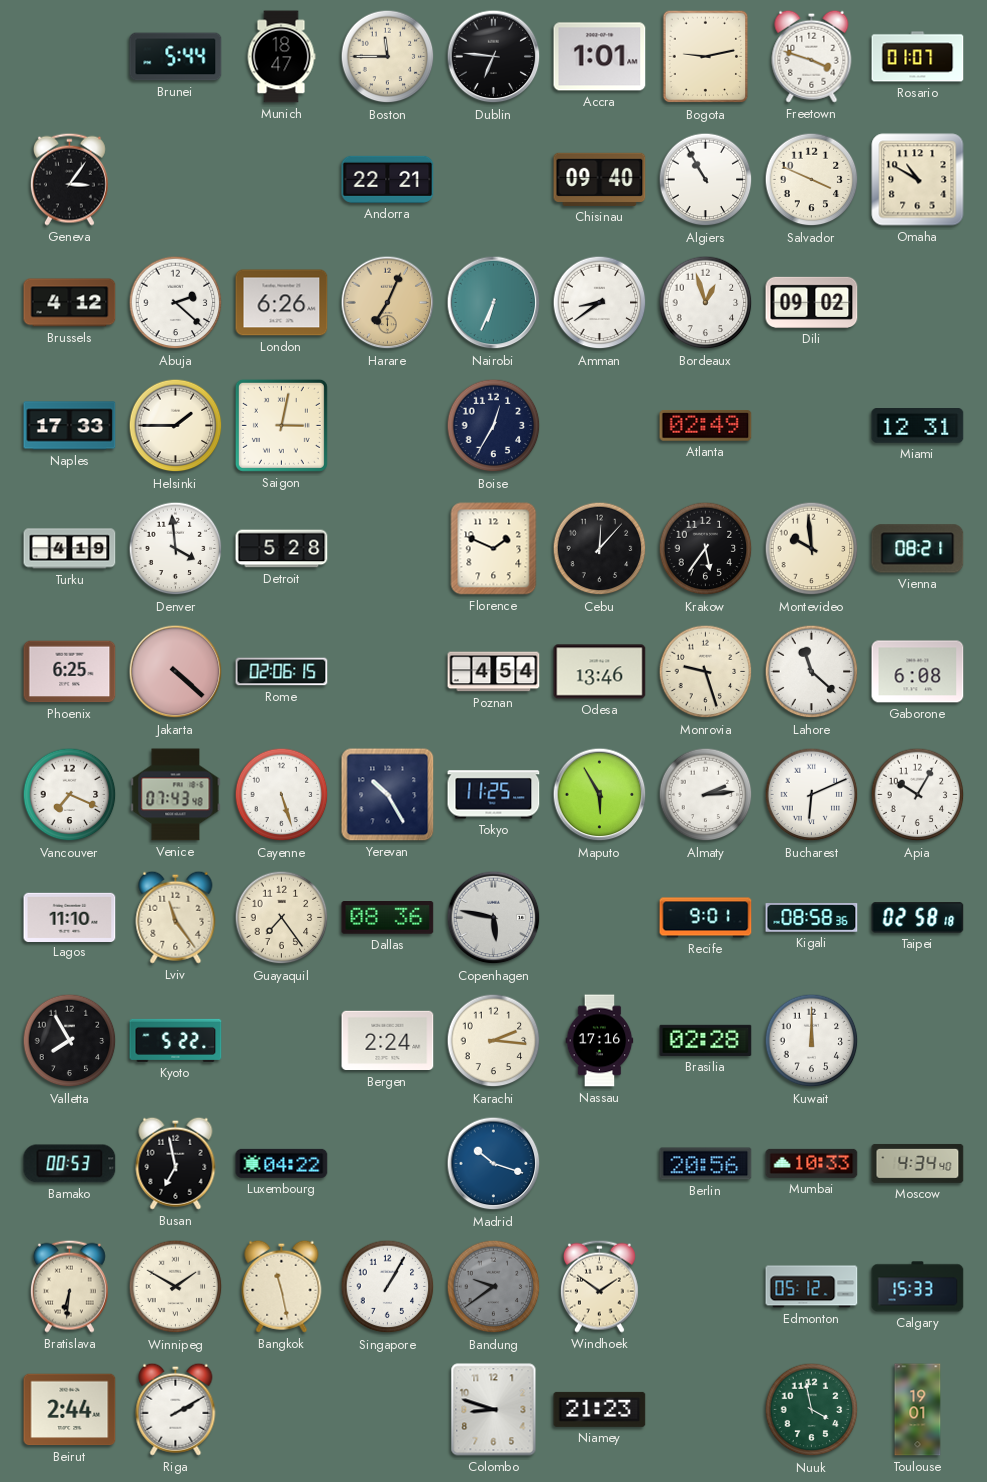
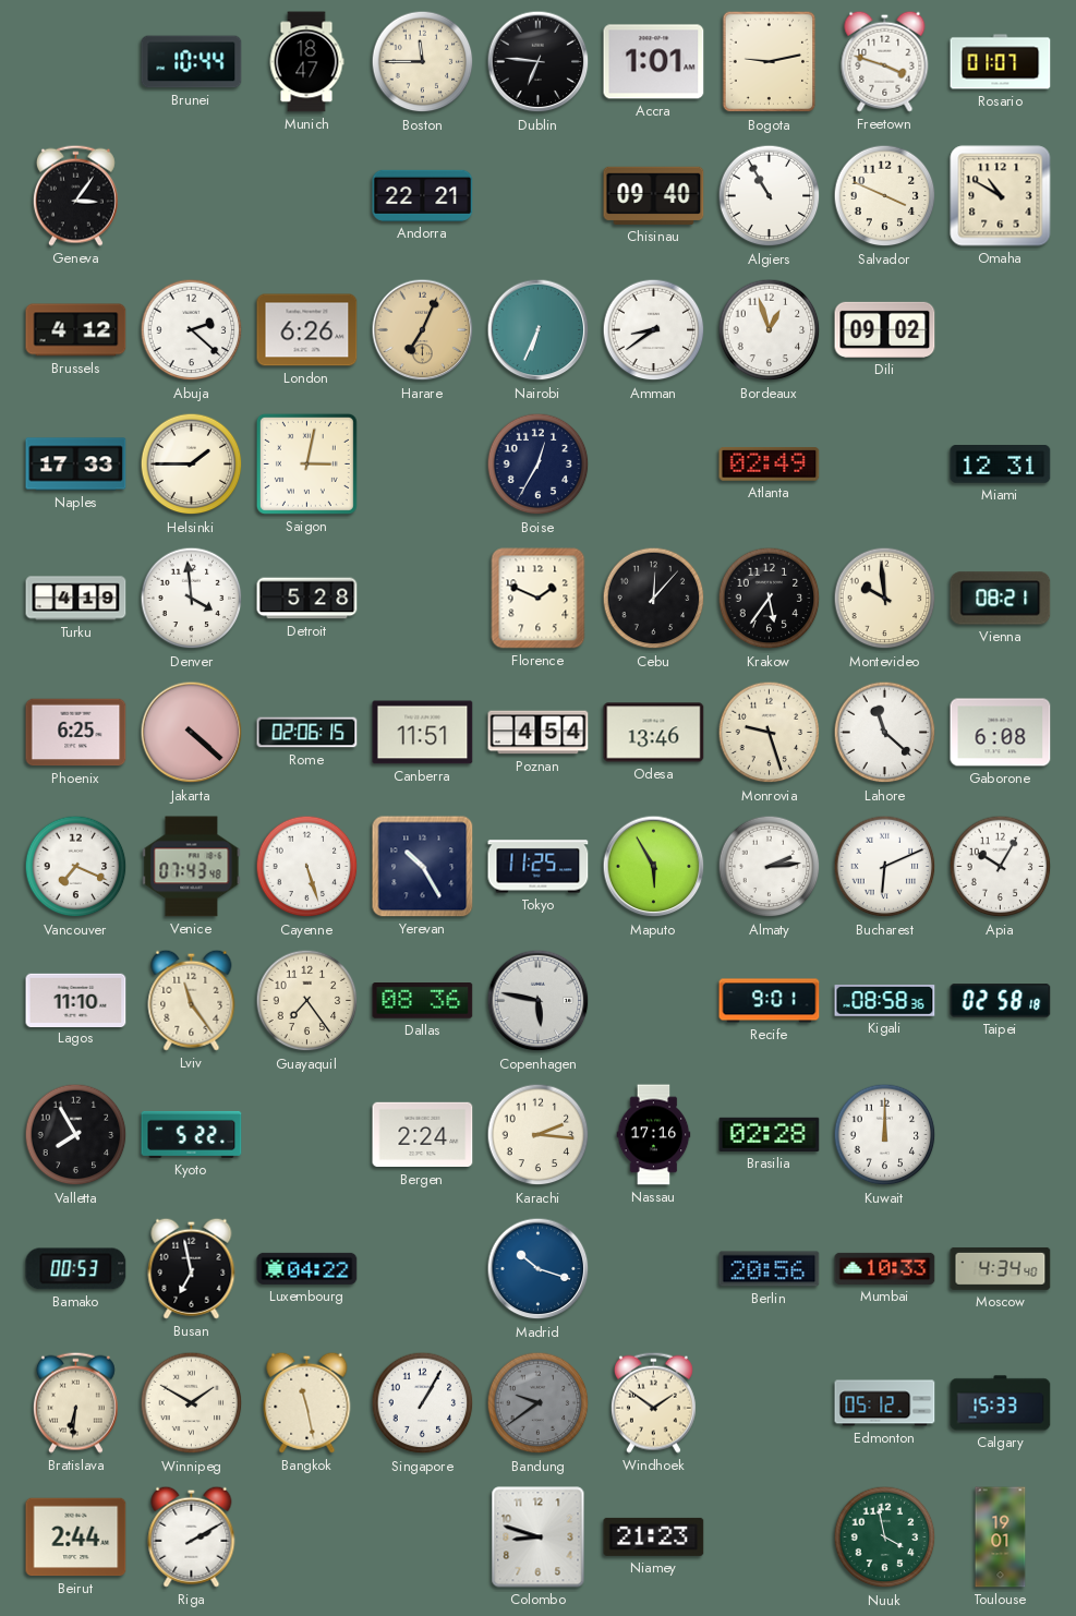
Brunei: 5:44 -> 10:44
Canberra: none -> 11:51
